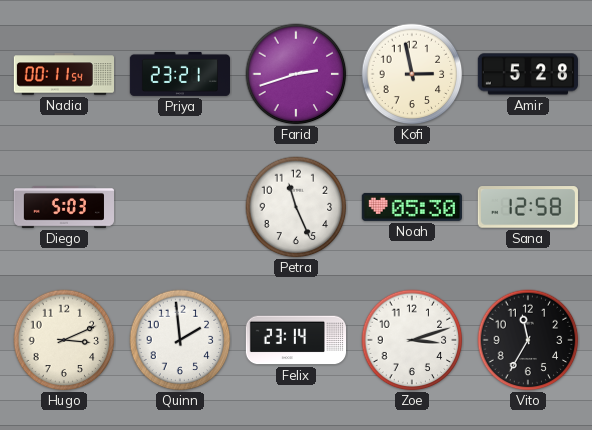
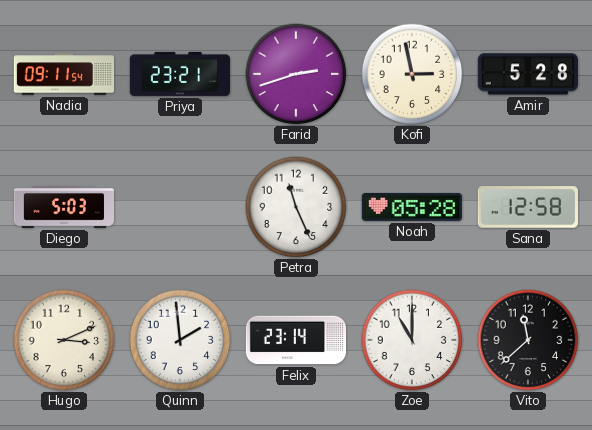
Nadia: 00:11 -> 09:11
Noah: 05:30 -> 05:28
Zoe: 3:12 -> 11:00
Vito: 11:35 -> 11:38
